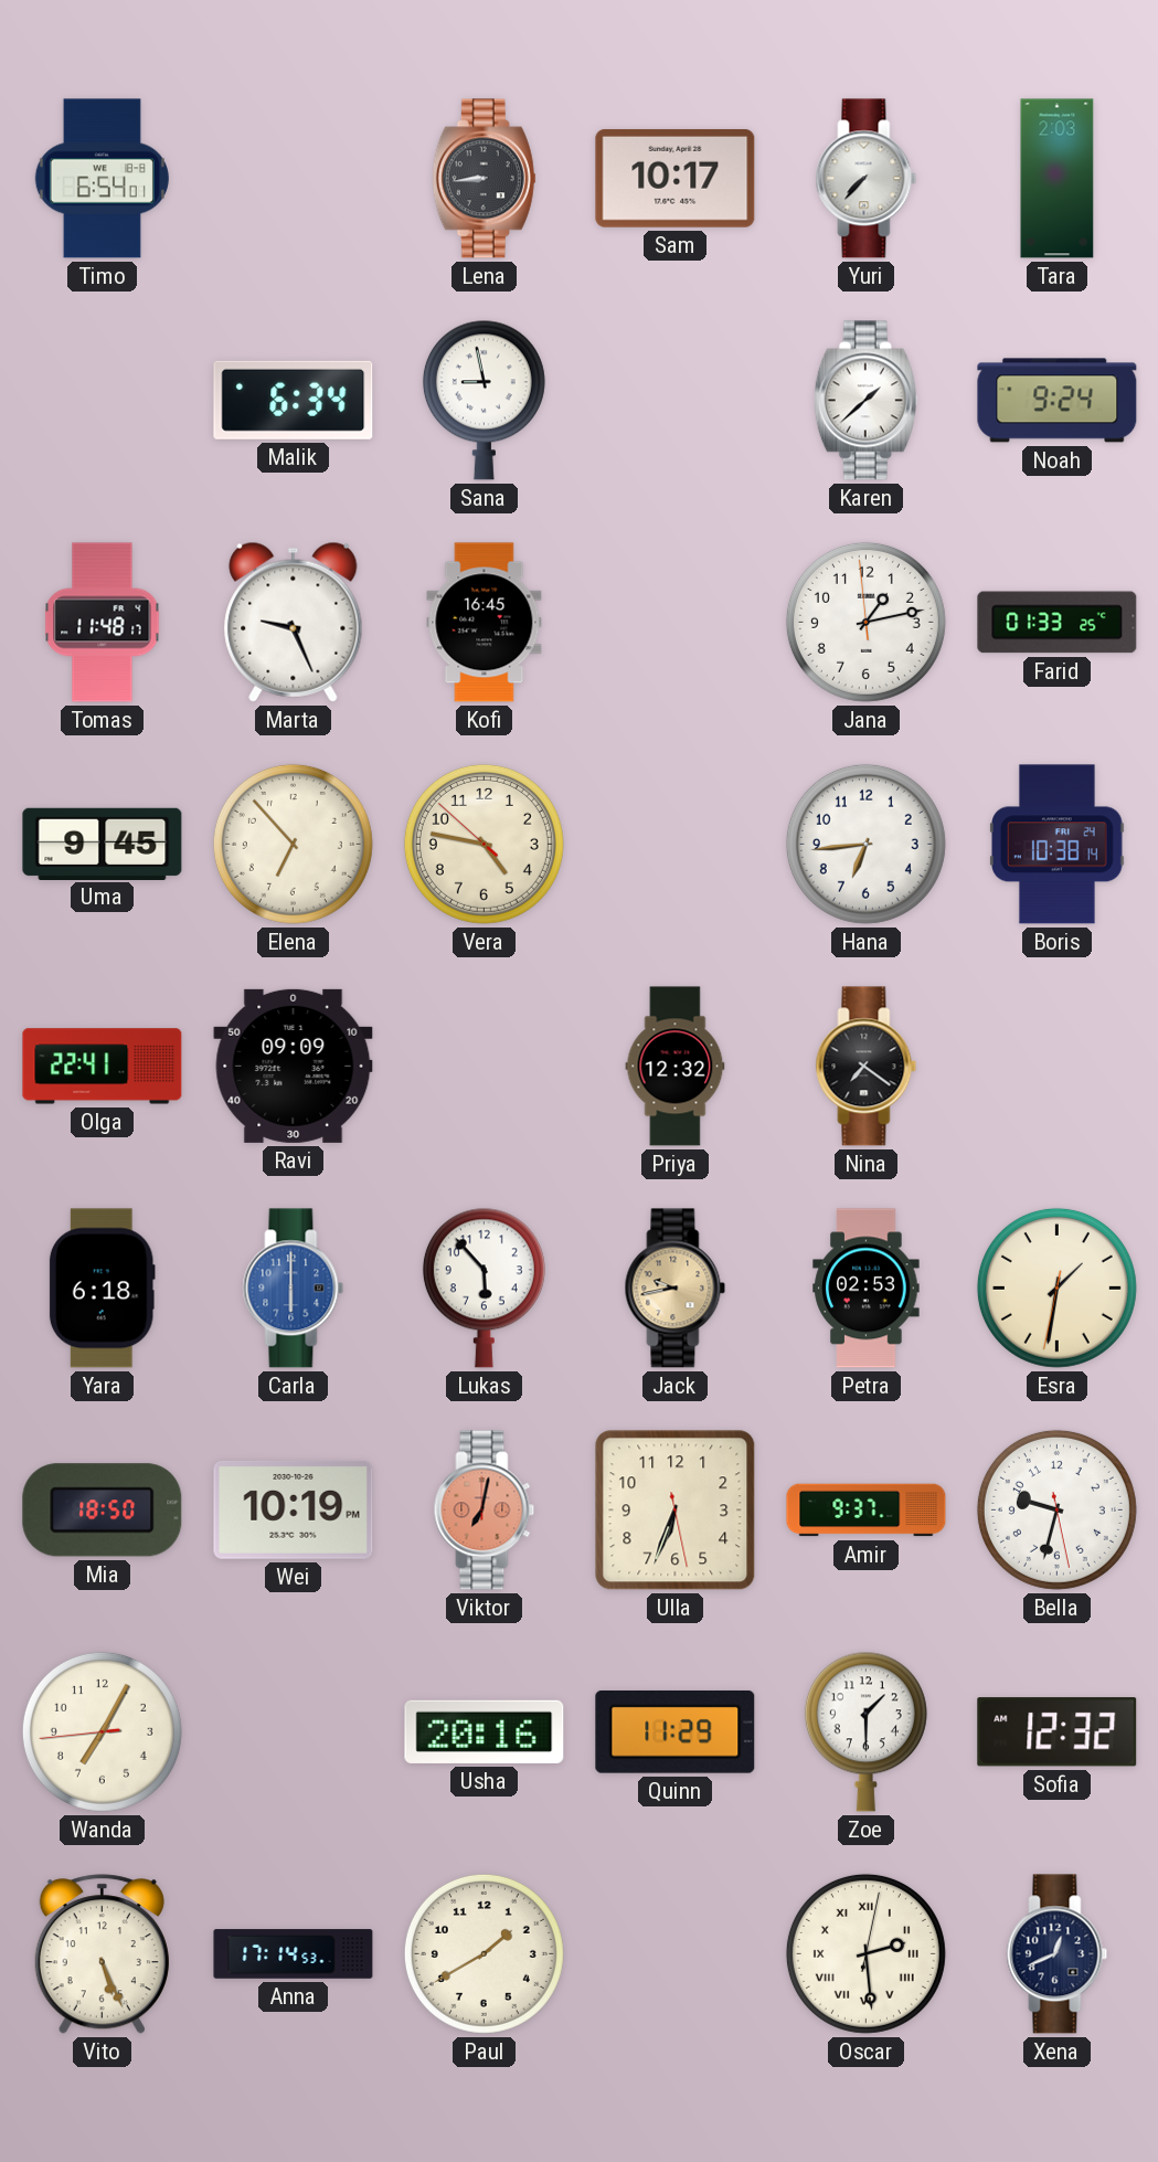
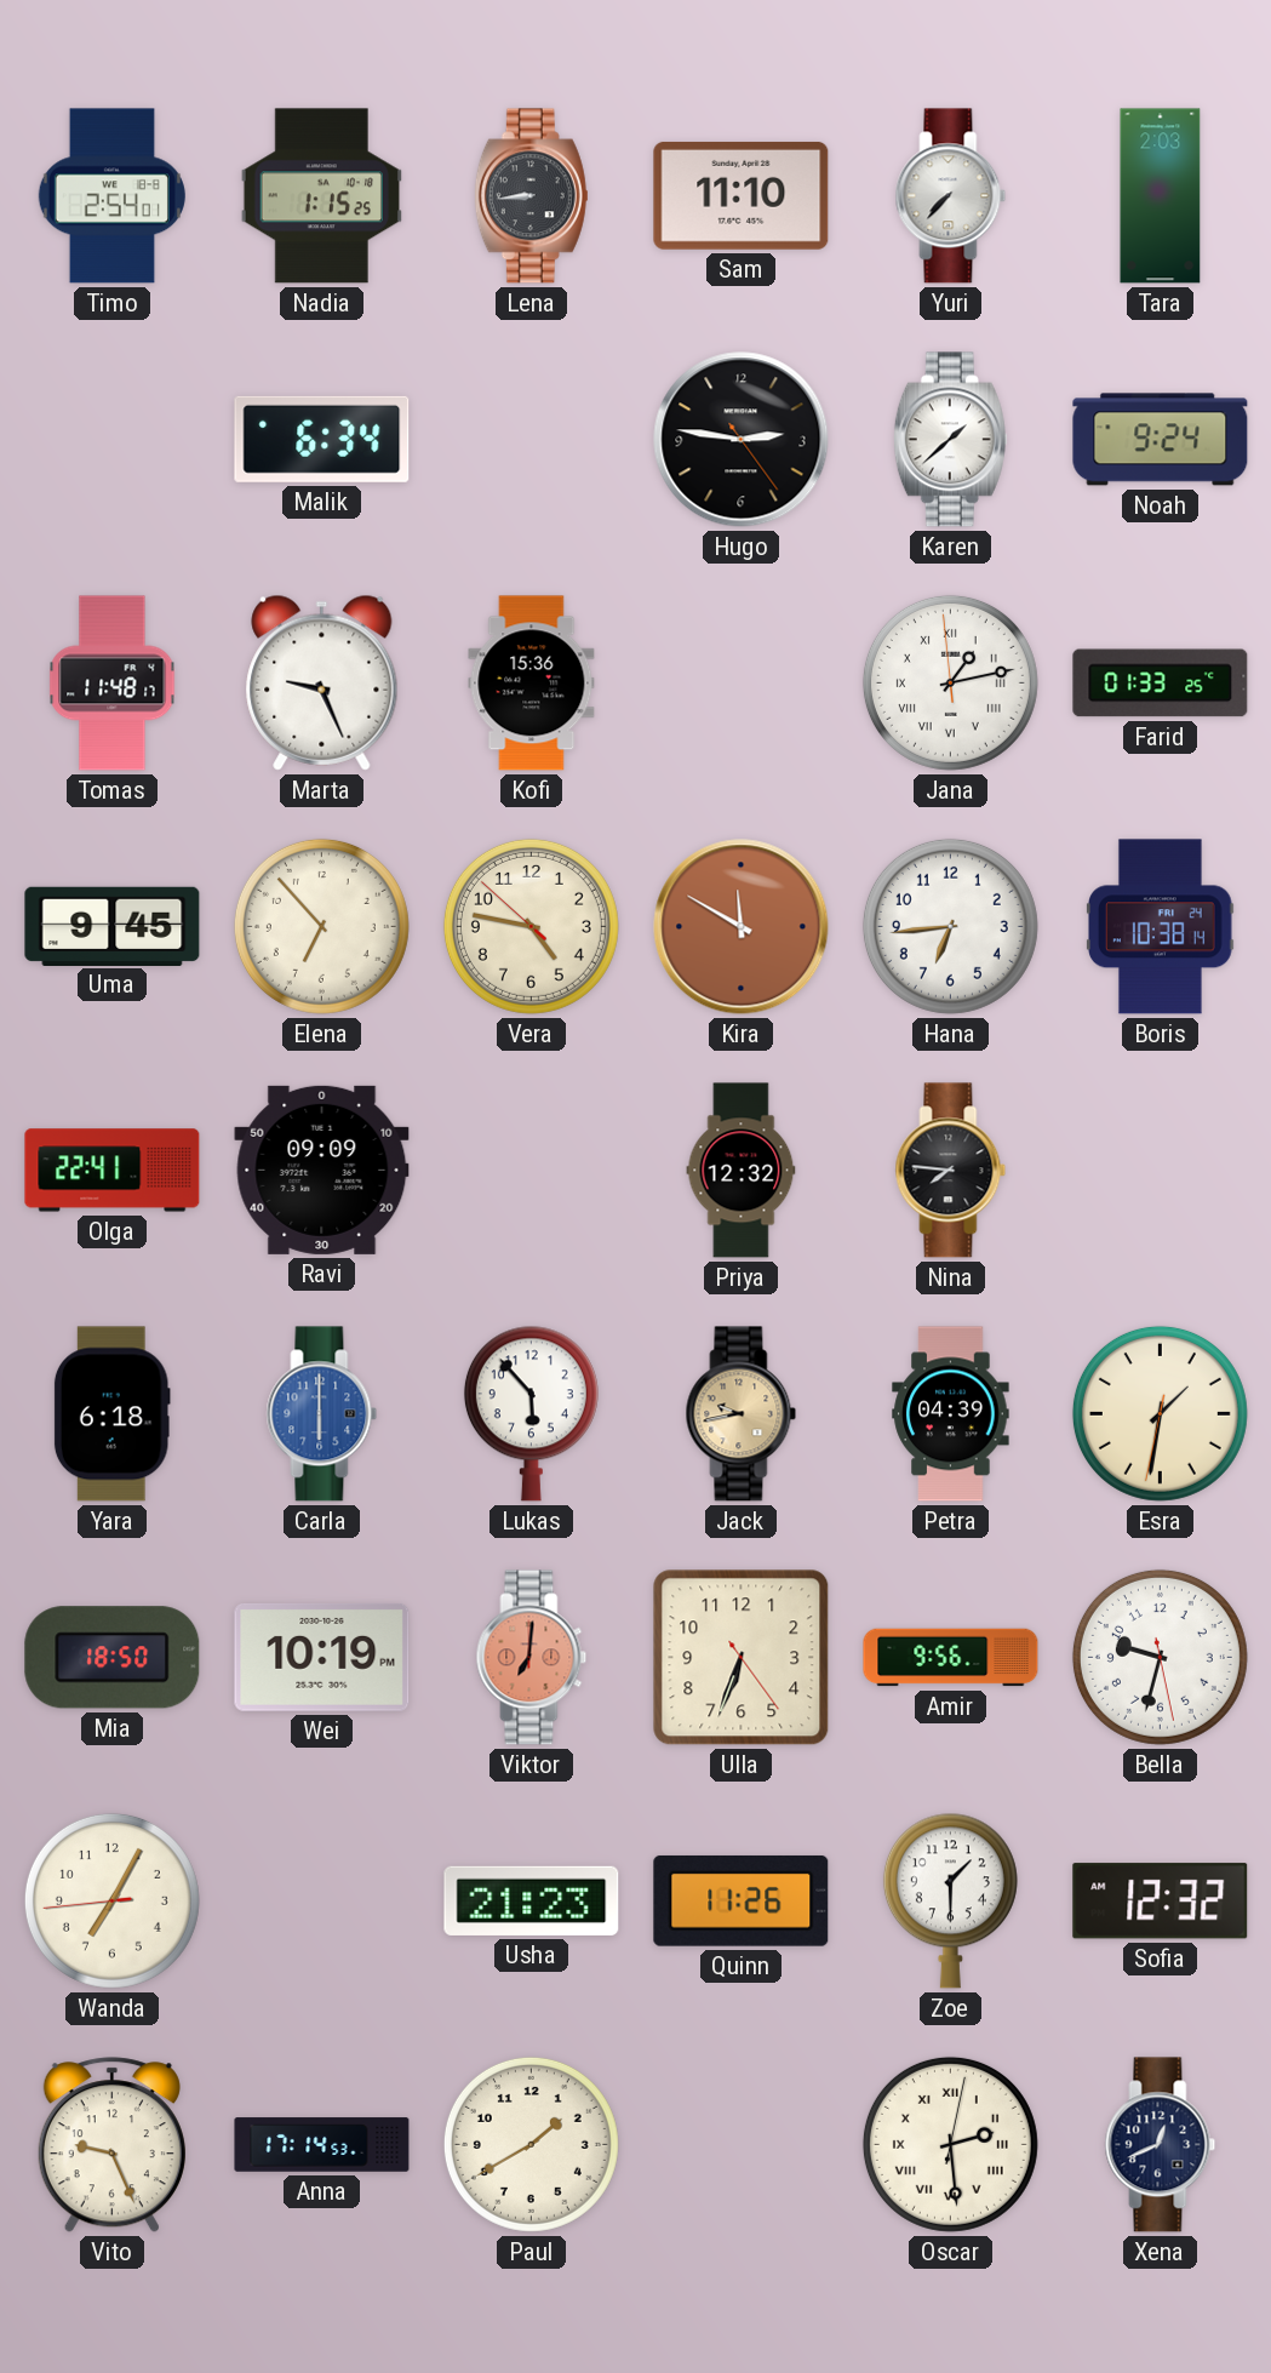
Timo: 6:54 -> 2:54
Nadia: none -> 1:15
Sam: 10:17 -> 11:10
Sana: 8:58 -> none
Hugo: none -> 2:46
Kofi: 16:45 -> 15:36
Jana numerals: Arabic -> Roman
Kira: none -> 11:50
Nina: 7:21 -> 7:46
Petra: 02:53 -> 04:39
Viktor: 7:02 -> 7:01
Ulla: 6:33:28 -> 6:33:24
Amir: 9:37 -> 9:56
Usha: 20:16 -> 21:23
Quinn: 11:29 -> 11:26
Vito: 5:26 -> 9:26
